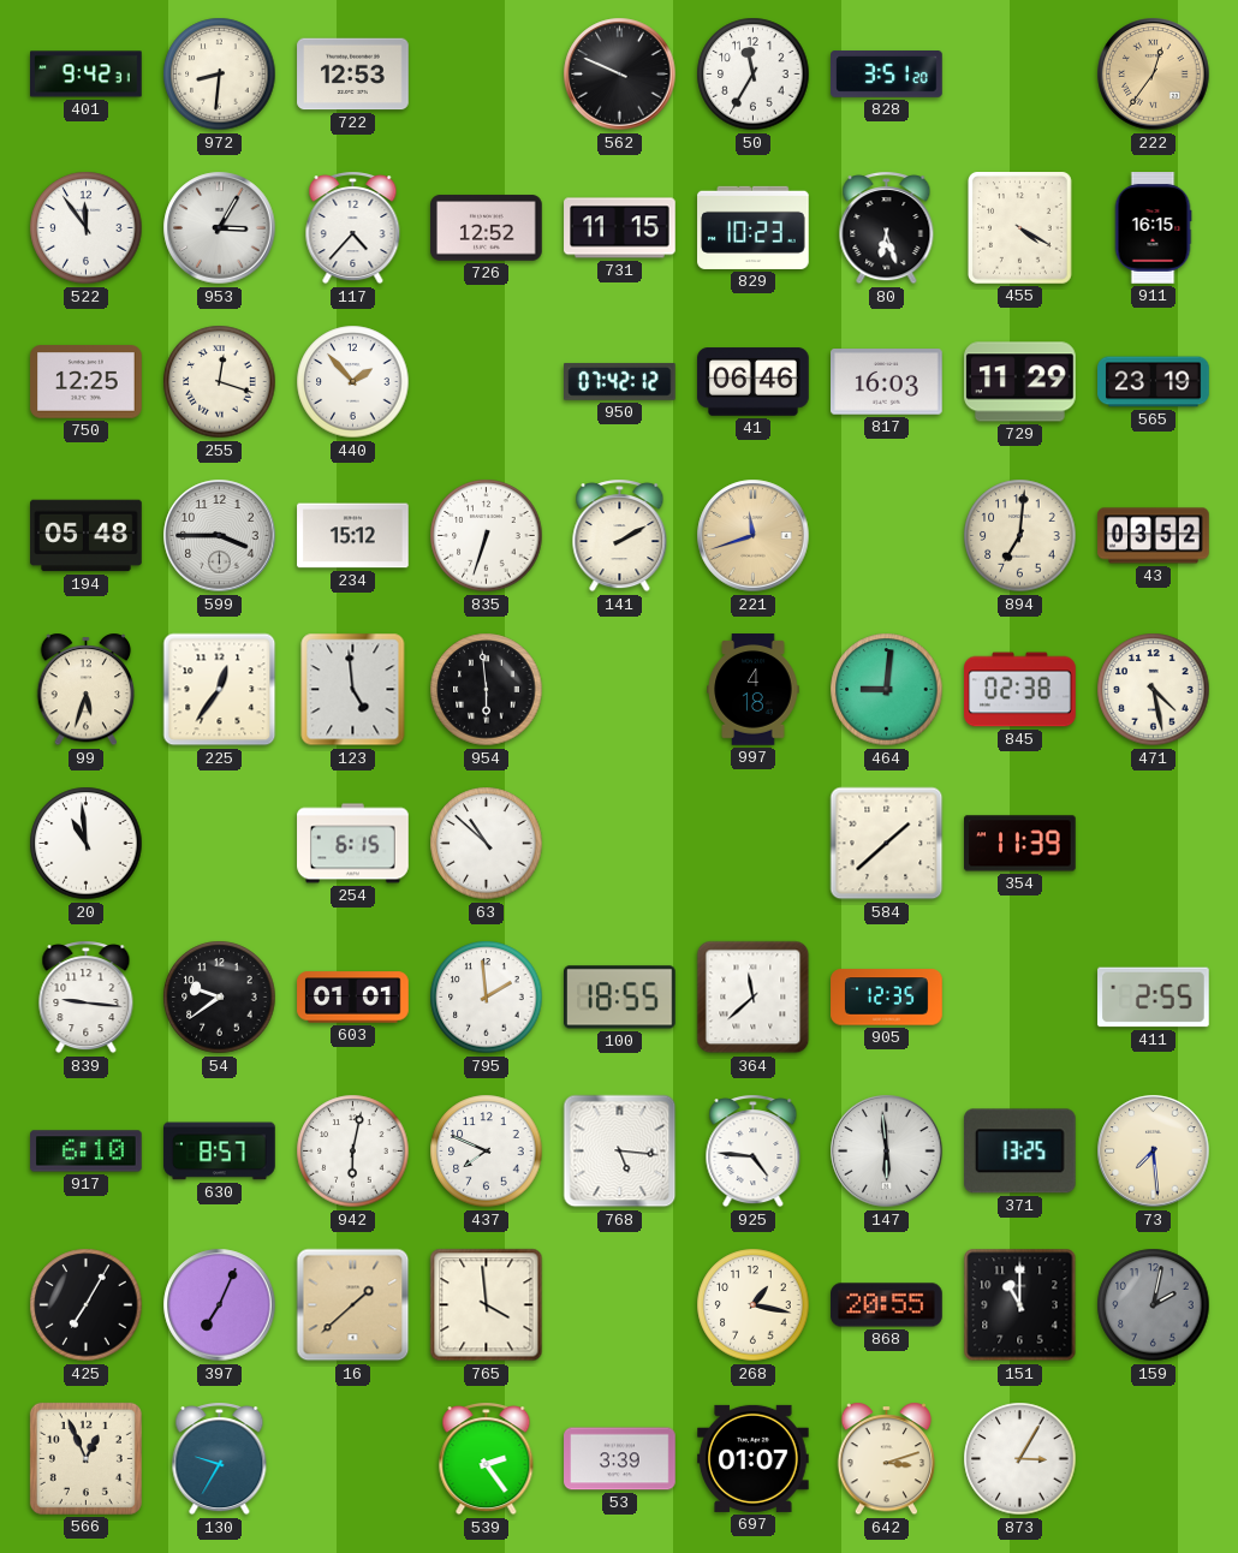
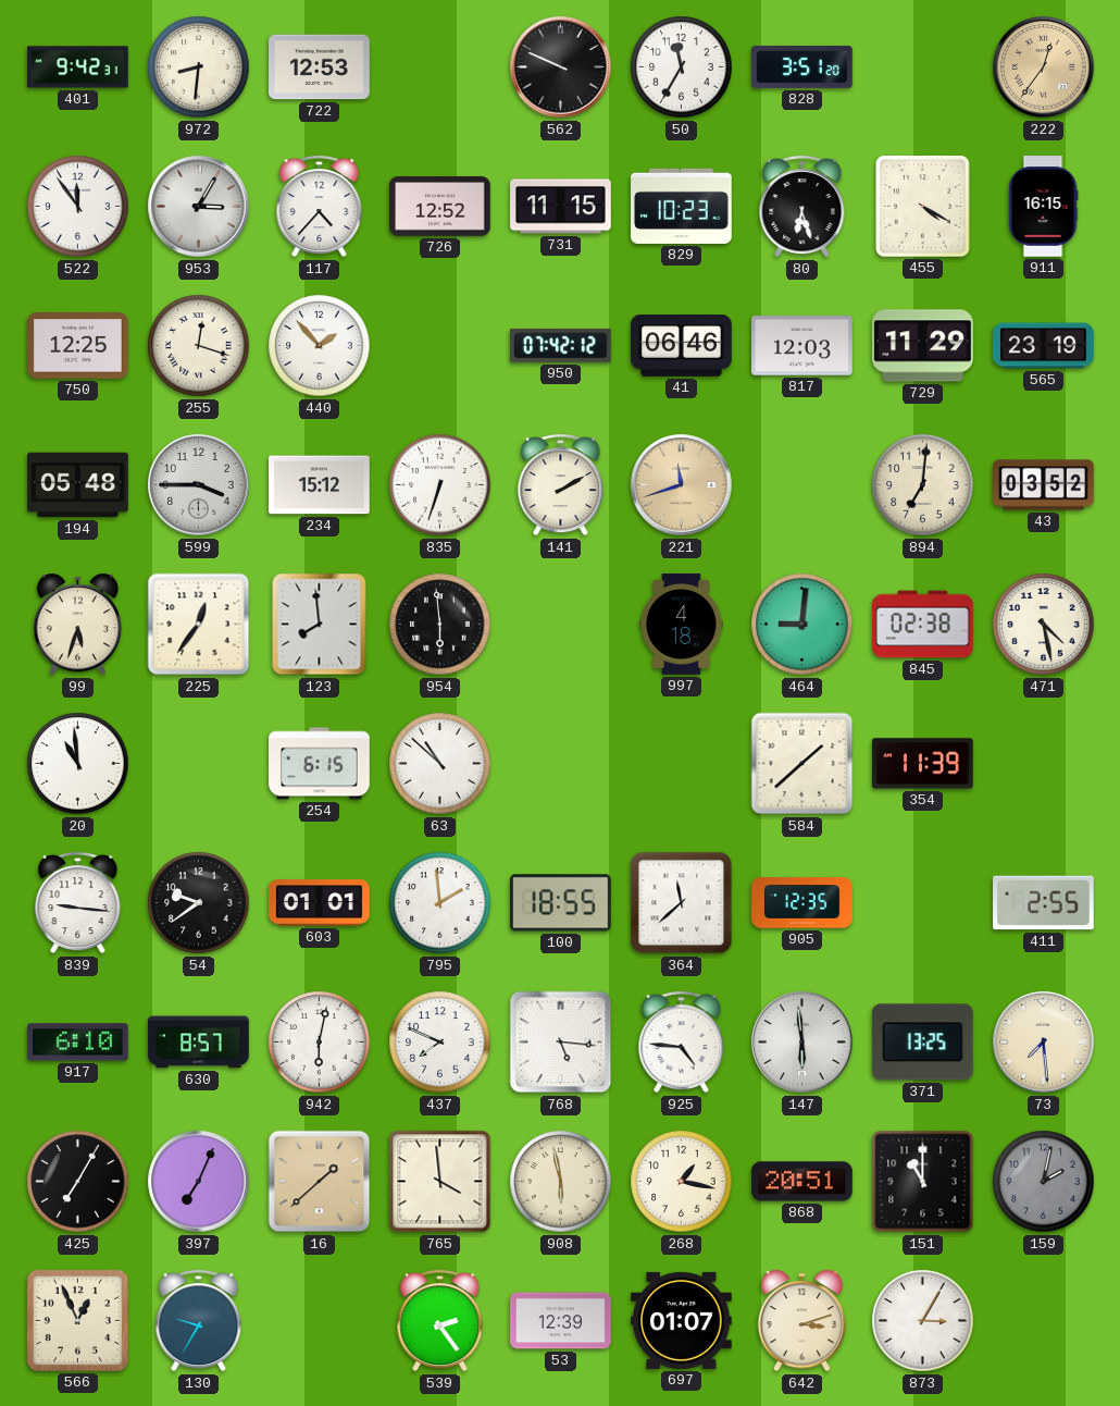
817: 16:03 -> 12:03
123: 4:59 -> 7:59
908: none -> 5:58
868: 20:55 -> 20:51
53: 3:39 -> 12:39
